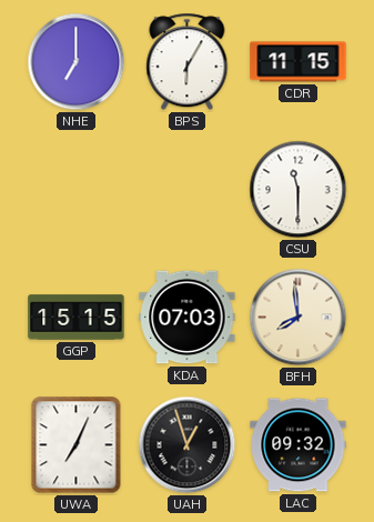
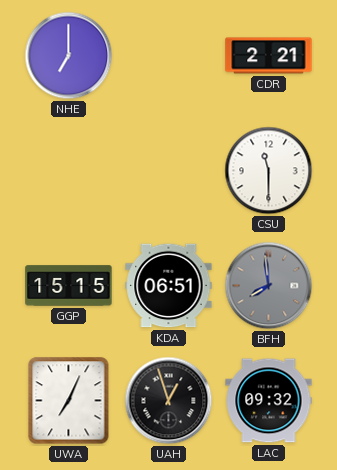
BPS: 6:05 -> none
CDR: 11:15 -> 2:21
KDA: 07:03 -> 06:51
BFH dial: cream -> grey
